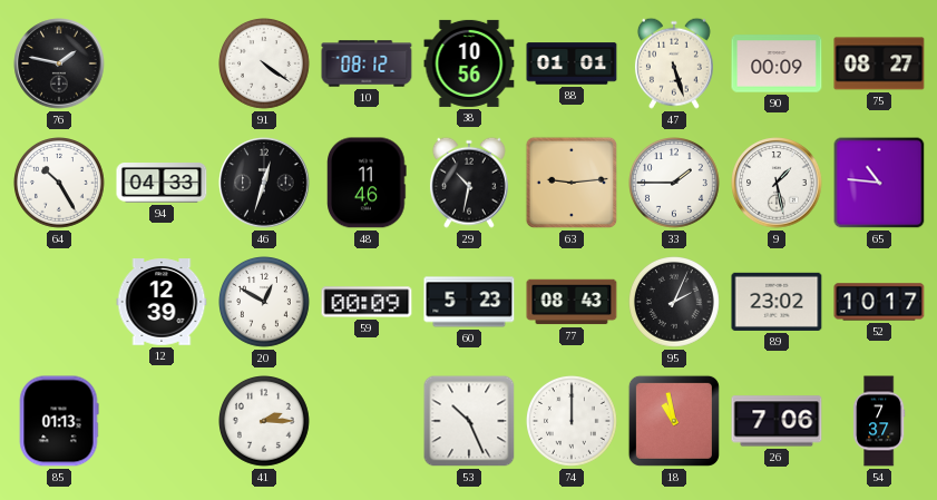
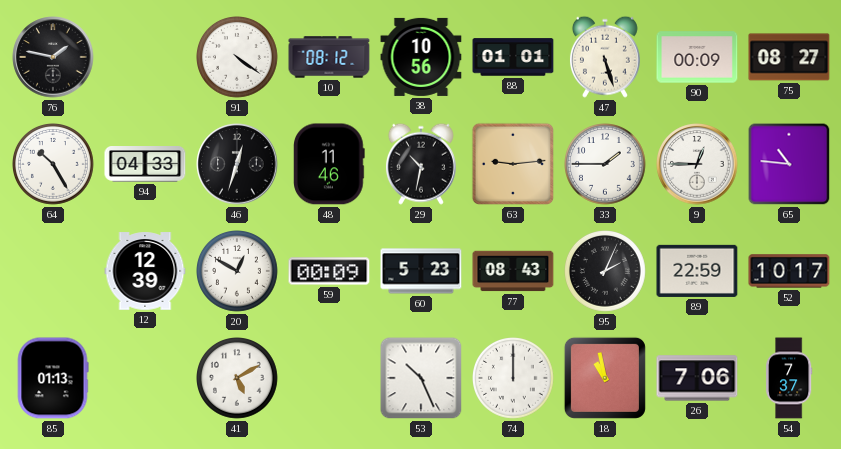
9: 1:28 -> 12:45
89: 23:02 -> 22:59
41: 2:15 -> 5:10
